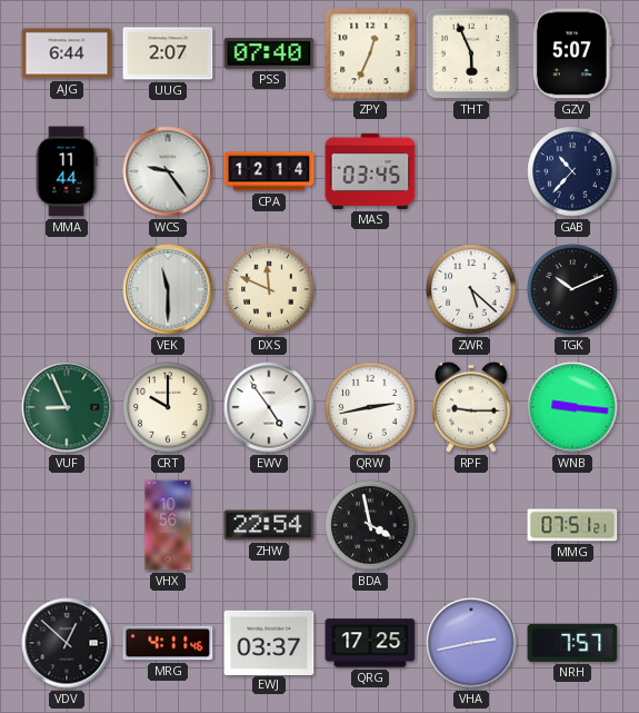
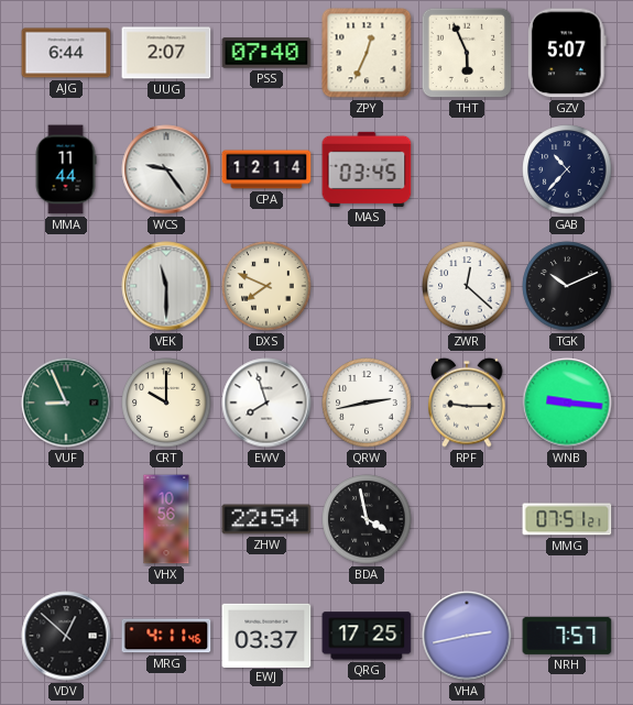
DXS: 11:49 -> 7:49
ZWR: 5:22 -> 12:22
EWV: 4:54 -> 7:57
